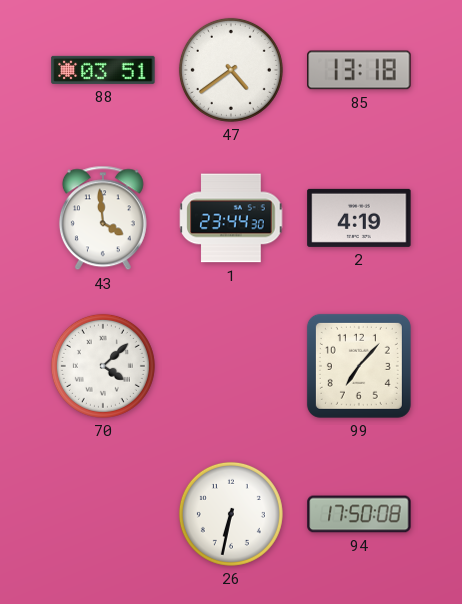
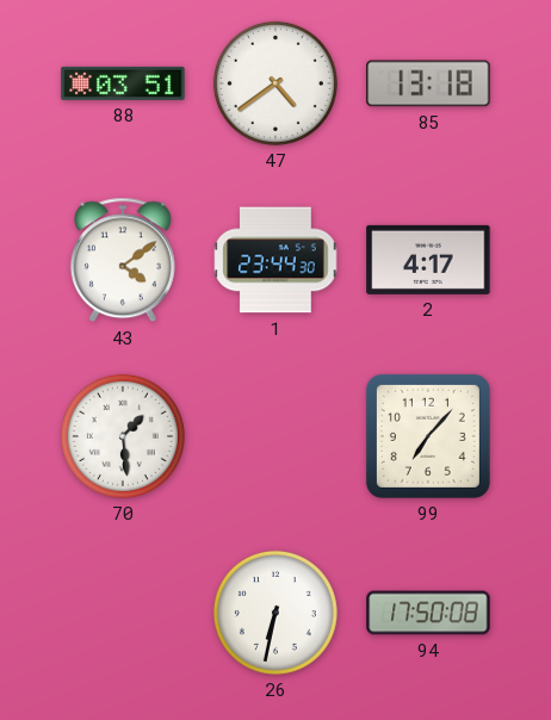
43: 3:59 -> 4:09
2: 4:19 -> 4:17
70: 4:08 -> 1:29
